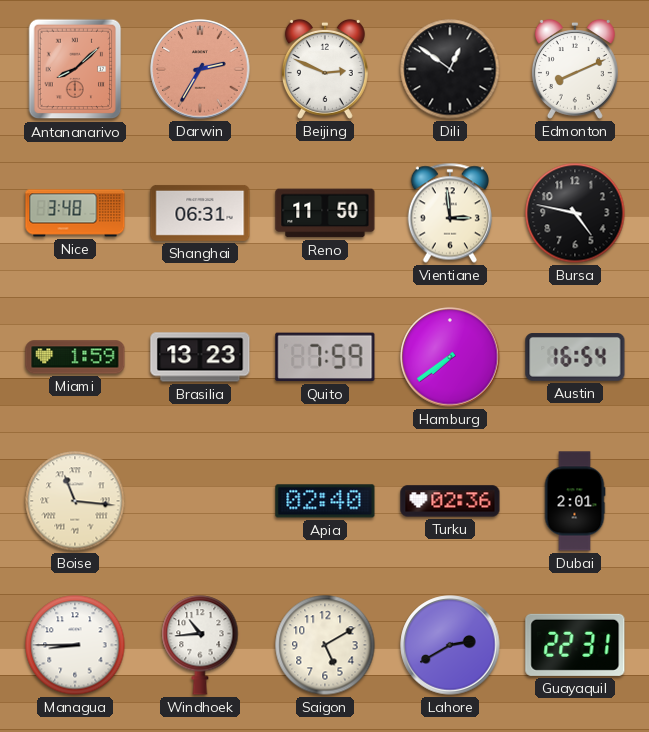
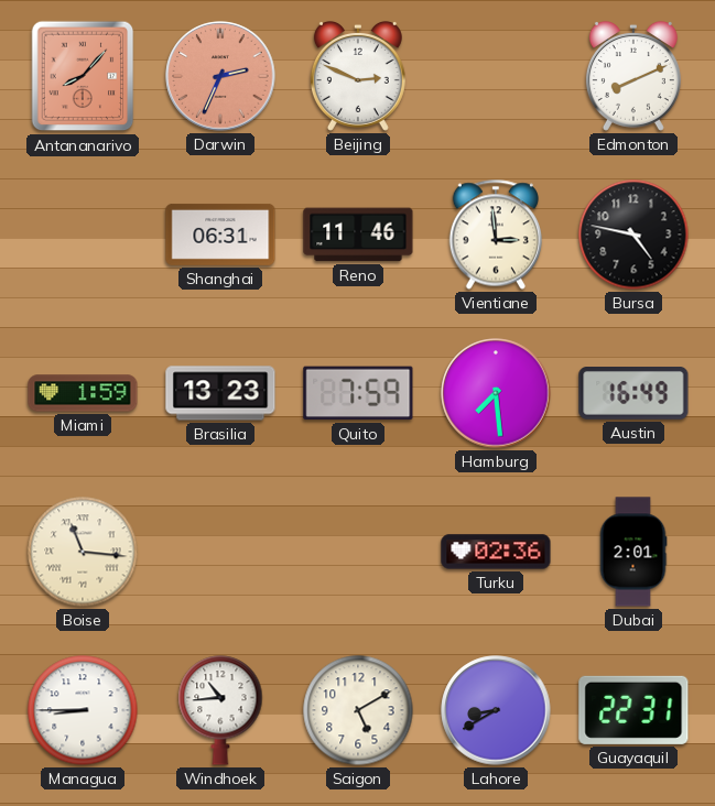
Antananarivo: 8:08 -> 8:07
Darwin: 2:35 -> 2:34
Dili: 12:51 -> none
Nice: 3:48 -> none
Reno: 11:50 -> 11:46
Hamburg: 7:39 -> 7:29
Austin: 16:54 -> 16:49
Apia: 02:40 -> none
Lahore: 2:40 -> 8:40
